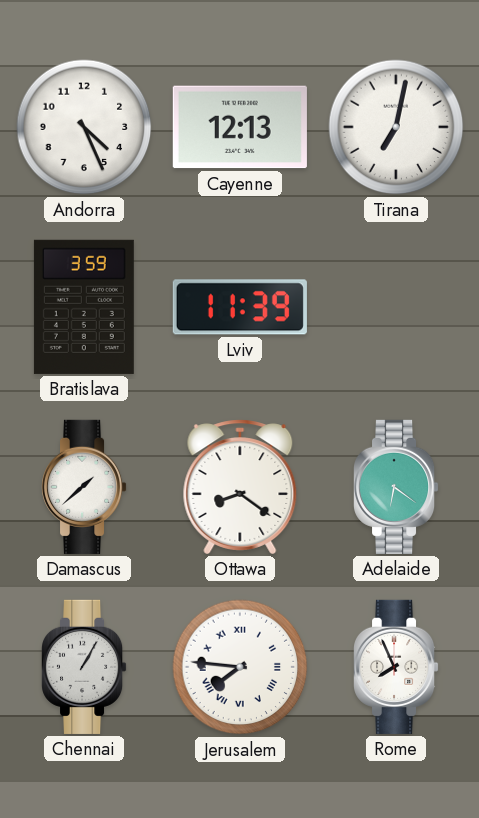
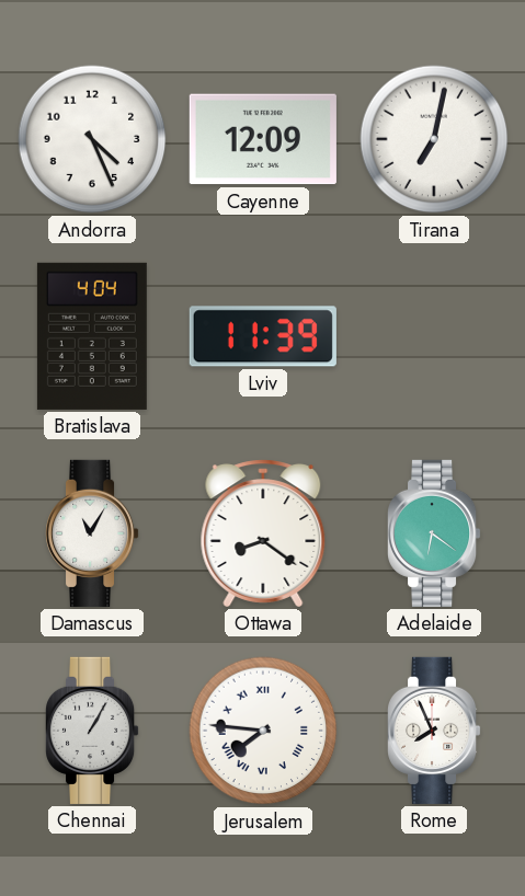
Cayenne: 12:13 -> 12:09
Bratislava: 3:59 -> 4:04
Damascus: 1:38 -> 11:05
